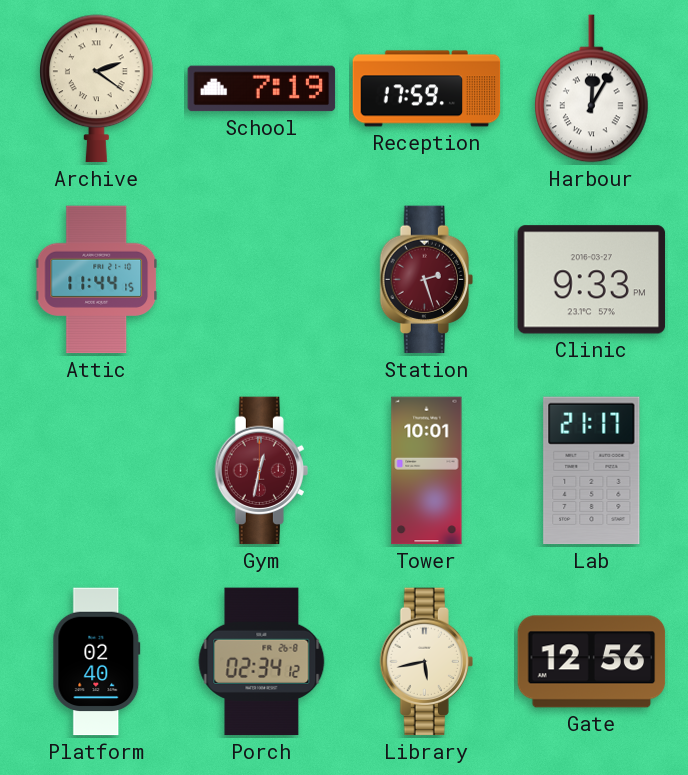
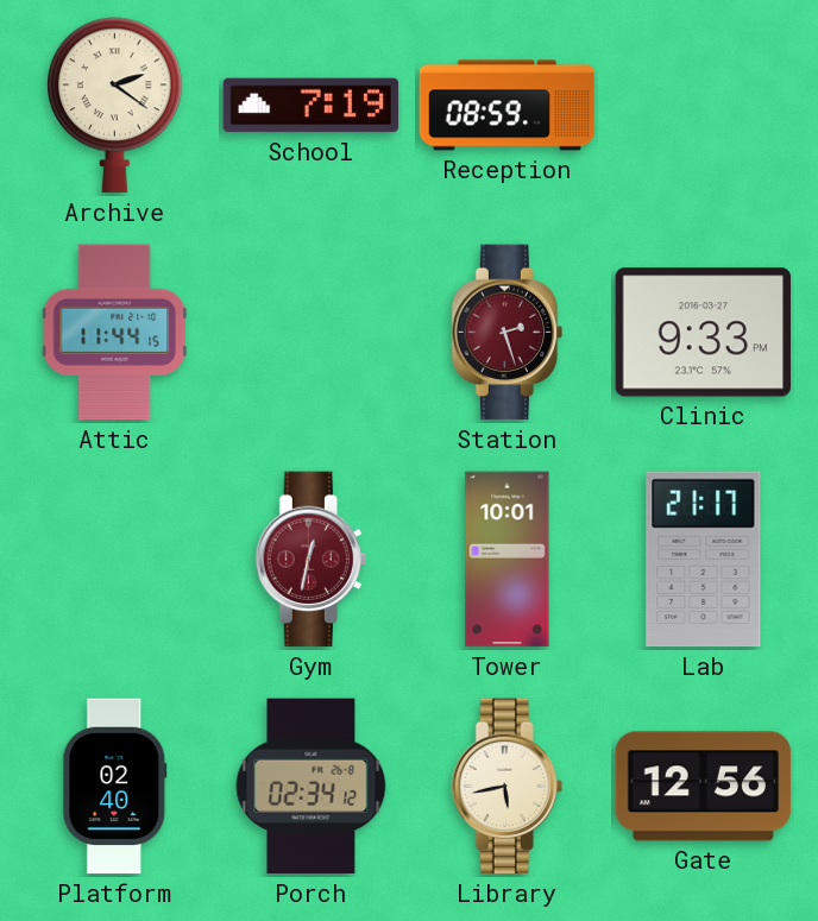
Reception: 17:59 -> 08:59
Harbour: 12:05 -> none
